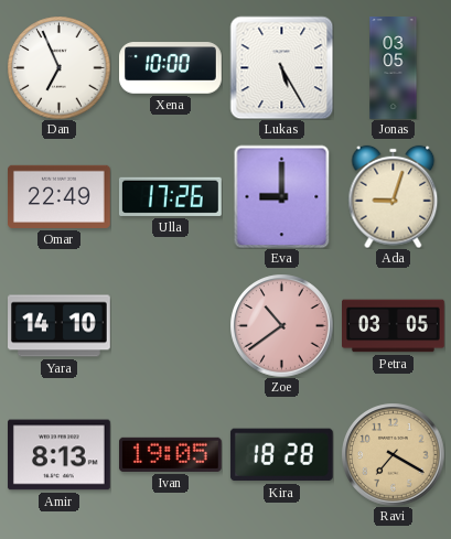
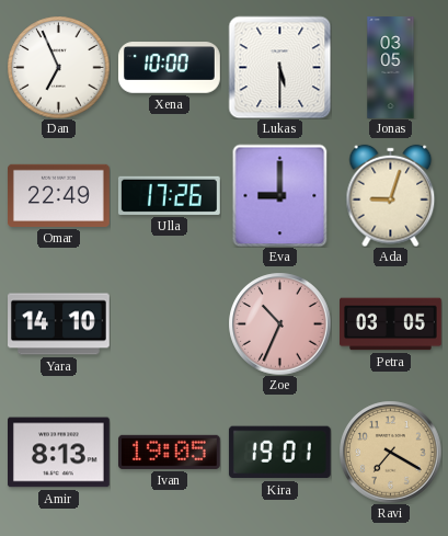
Lukas: 5:25 -> 5:30
Zoe: 10:39 -> 10:34
Kira: 18:28 -> 19:01
